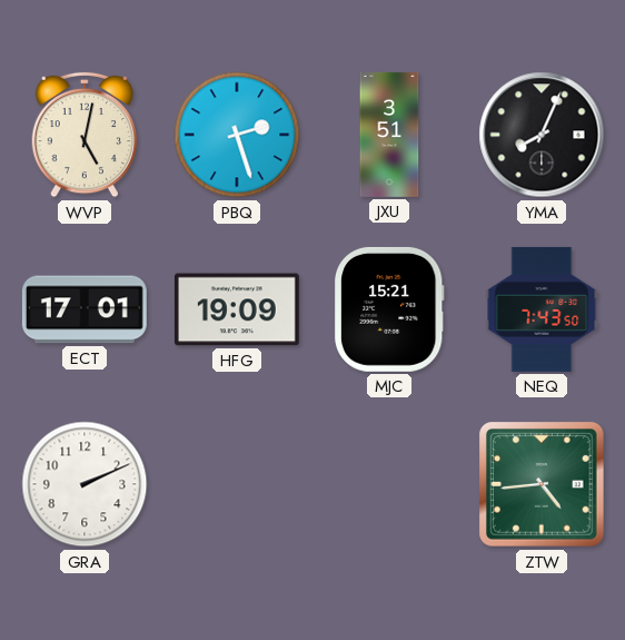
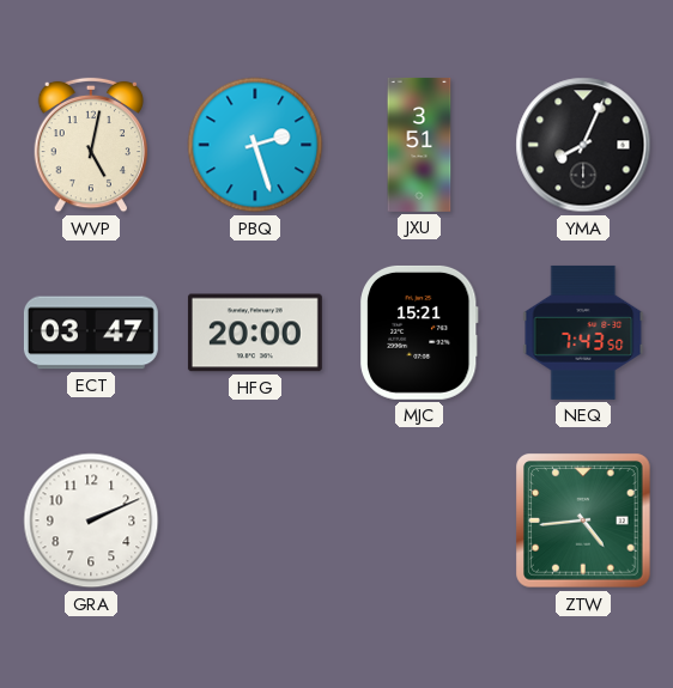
ECT: 17:01 -> 03:47
HFG: 19:09 -> 20:00
